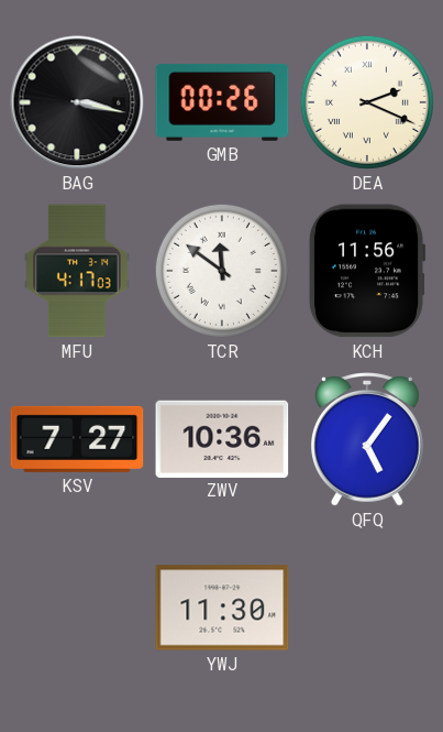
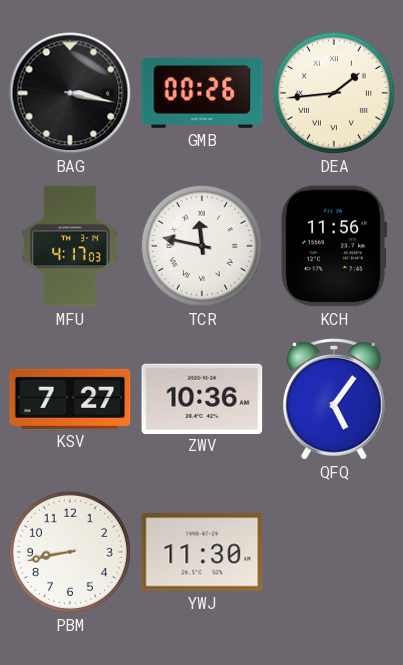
DEA: 2:19 -> 1:44
TCR: 11:51 -> 11:47
PBM: none -> 8:43
